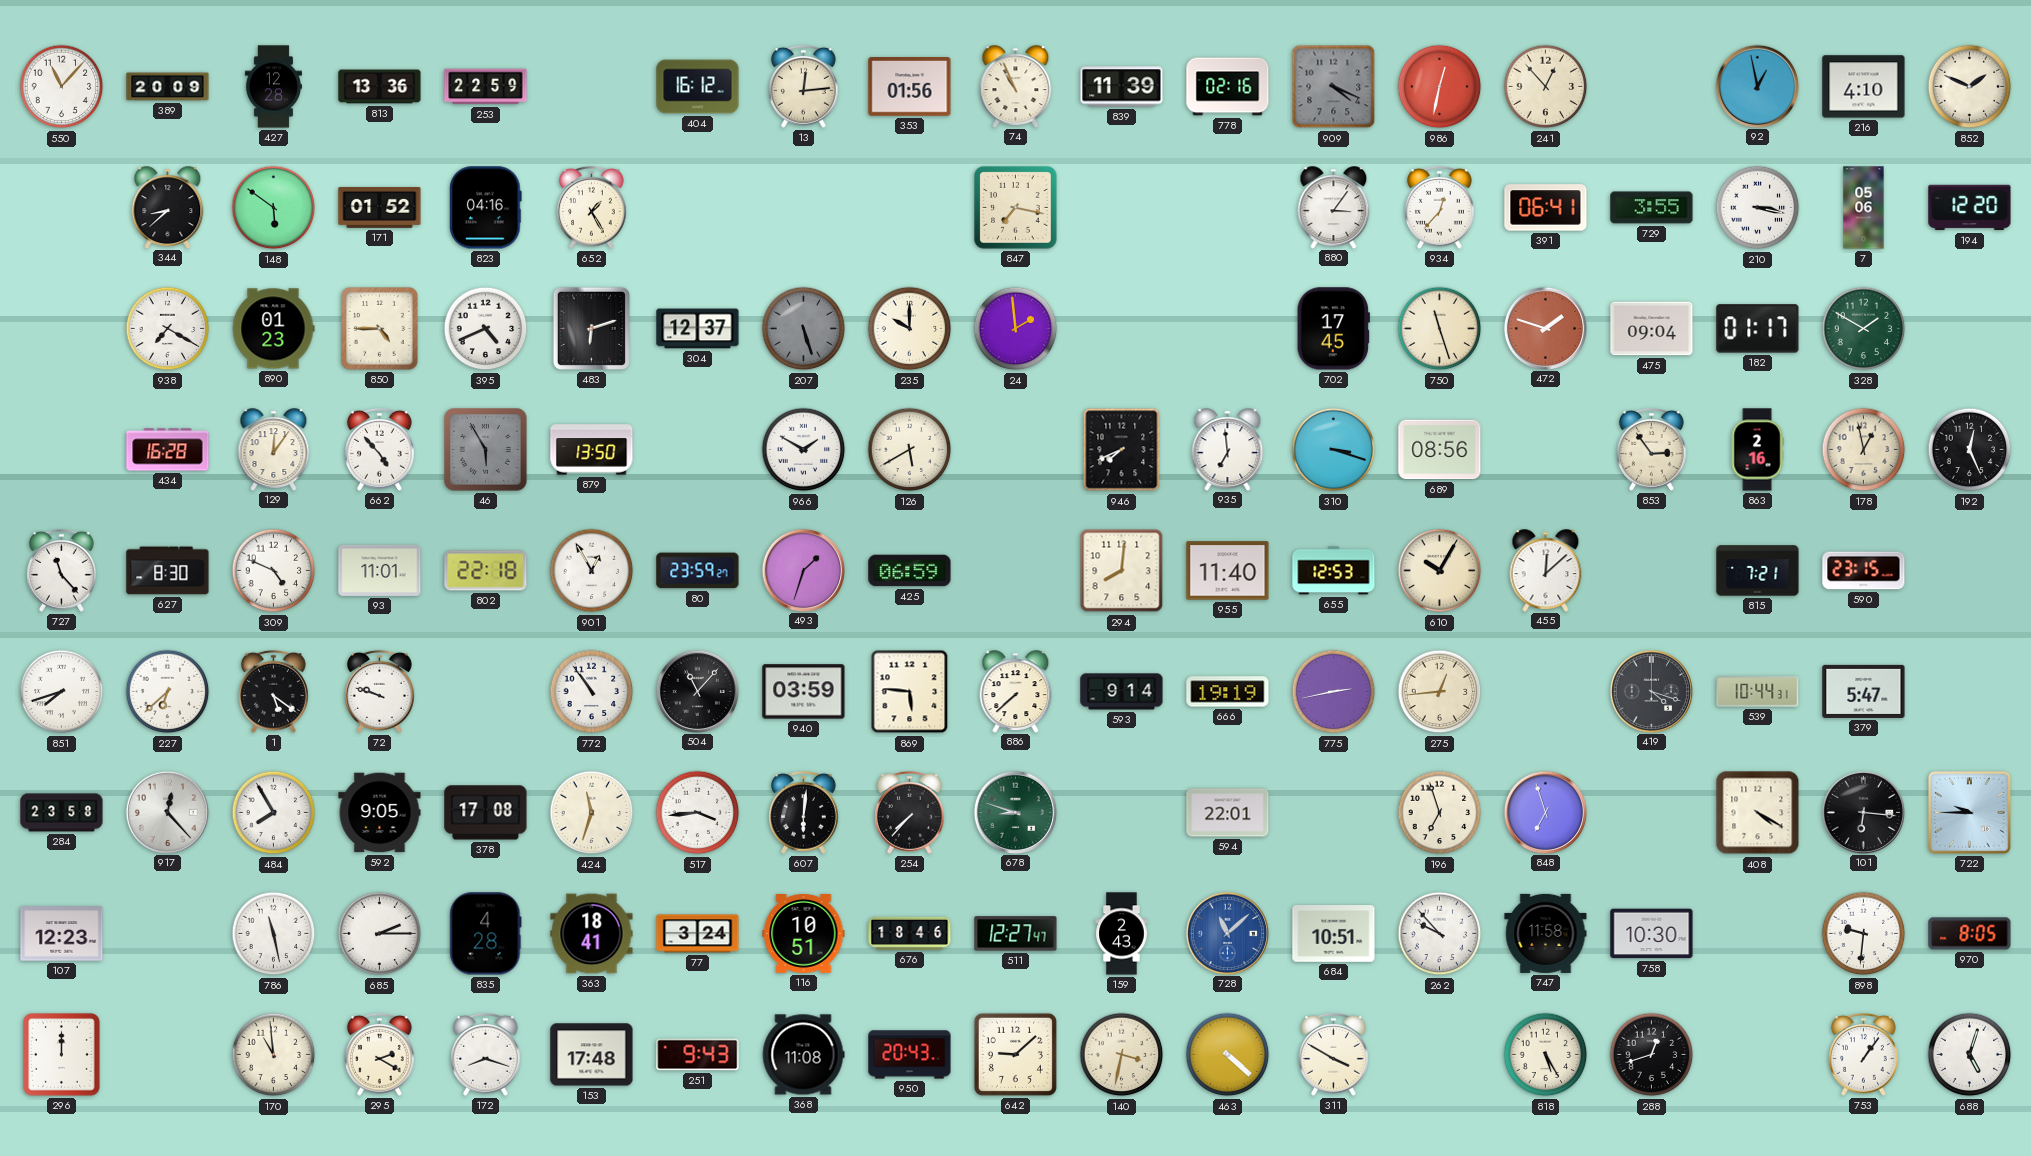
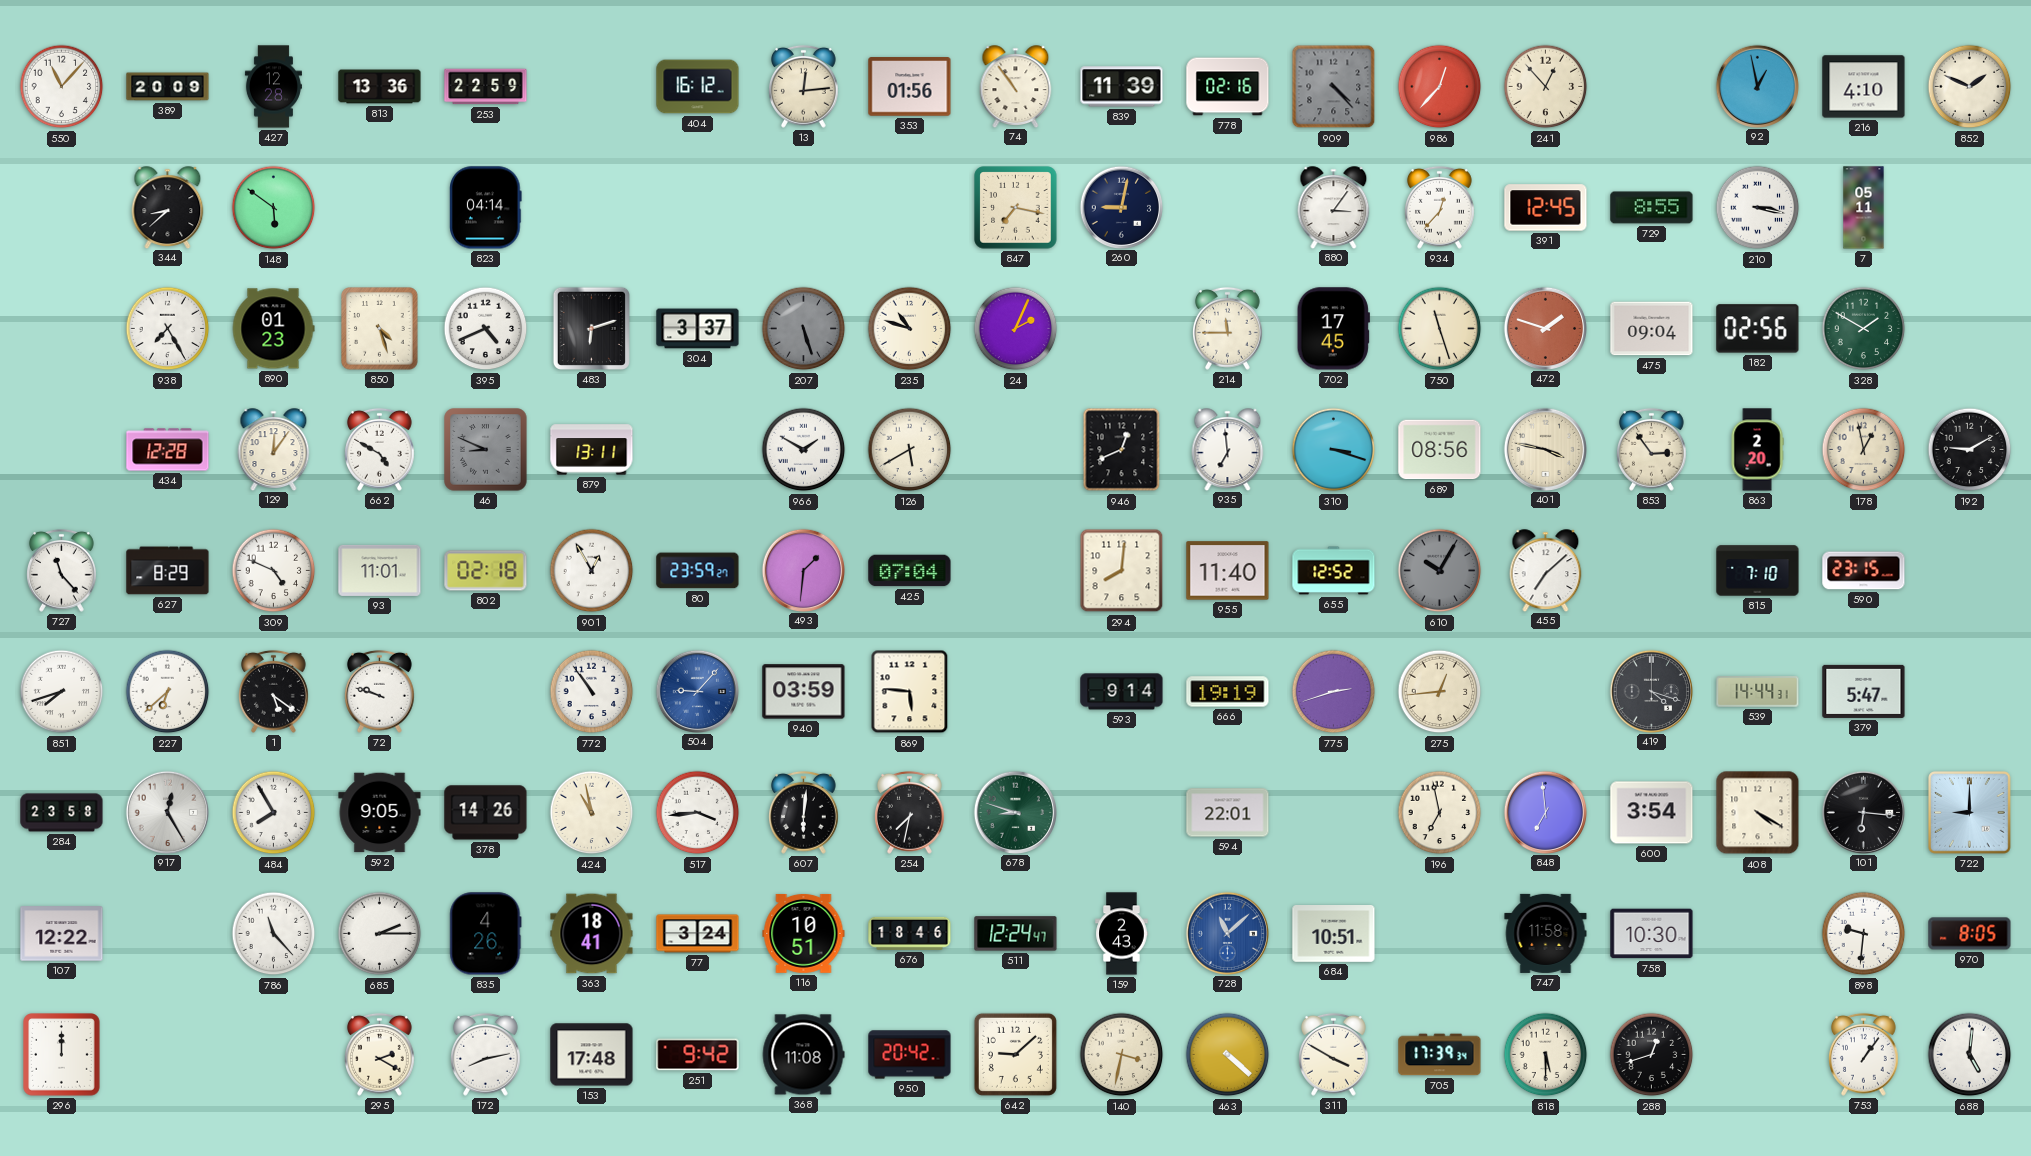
74: 10:56 -> 10:54
909: 4:19 -> 4:23
986: 12:32 -> 12:37
171: 01:52 -> none
823: 04:16 -> 04:14
652: 1:25 -> none
260: none -> 9:02
391: 06:41 -> 12:45
729: 3:55 -> 8:55
7: 05:06 -> 05:11
194: 12:20 -> none
938: 7:20 -> 7:25
850: 4:45 -> 4:27
304: 12:37 -> 3:37
235: 10:00 -> 10:48
24: 1:59 -> 2:04
214: none -> 11:45
182: 01:17 -> 02:56
434: 16:28 -> 12:28
662: 4:53 -> 4:50
46: 5:55 -> 8:49
879: 13:50 -> 13:11
946: 7:41 -> 12:41
401: none -> 3:47
863: 2:16 -> 2:20
192: 12:26 -> 9:10
627: 8:30 -> 8:29
802: 22:18 -> 02:18
493: 1:33 -> 1:31
425: 06:59 -> 07:04
655: 12:53 -> 12:52
610 dial: cream -> grey
455: 12:08 -> 7:08
815: 7:21 -> 7:10
504: 11:07 -> 9:07
504 dial: black -> blue
886: 7:38 -> none
775: 2:43 -> 2:42
539: 10:44 -> 14:44
917: 12:23 -> 12:25
378: 17:08 -> 14:26
424: 11:33 -> 10:58
254: 7:37 -> 7:32
196: 6:57 -> 6:58
848: 6:57 -> 6:59
600: none -> 3:54
722: 9:45 -> 9:00
107: 12:23 -> 12:22
786: 11:28 -> 11:23
835: 4:28 -> 4:26
511: 12:27 -> 12:24
262: 9:53 -> none
170: 10:59 -> none
172: 8:18 -> 8:13
251: 9:43 -> 9:42
950: 20:43 -> 20:42
705: none -> 17:39
818: 5:25 -> 5:30
688: 5:03 -> 5:01
